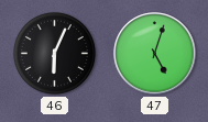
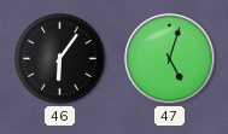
46: 6:04 -> 6:06
